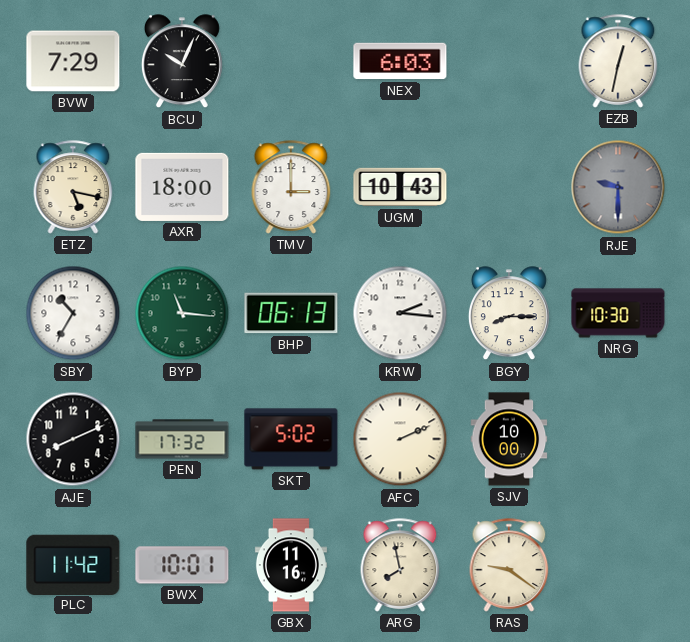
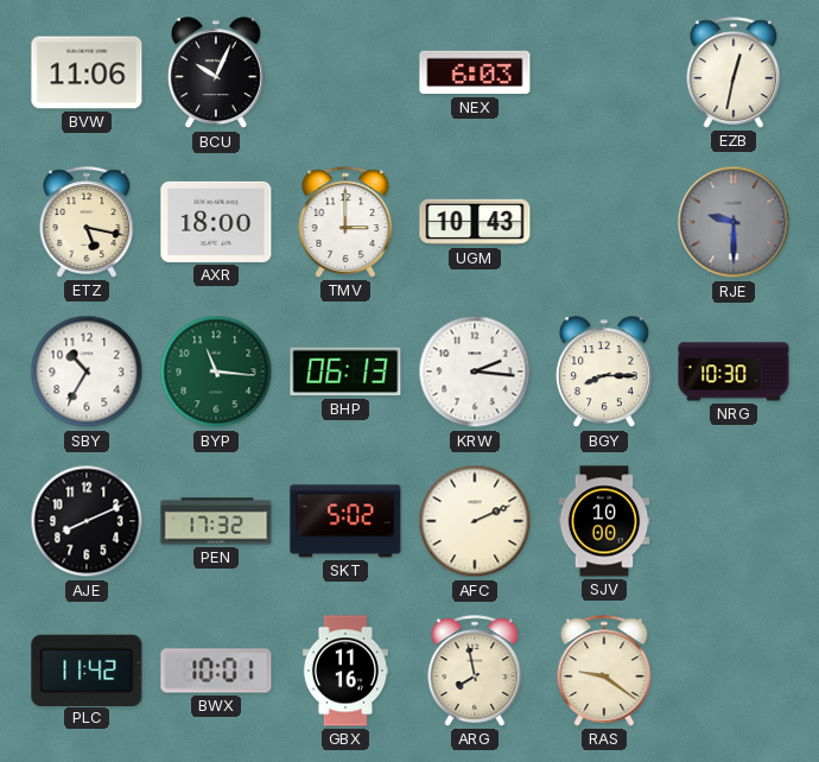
BVW: 7:29 -> 11:06
